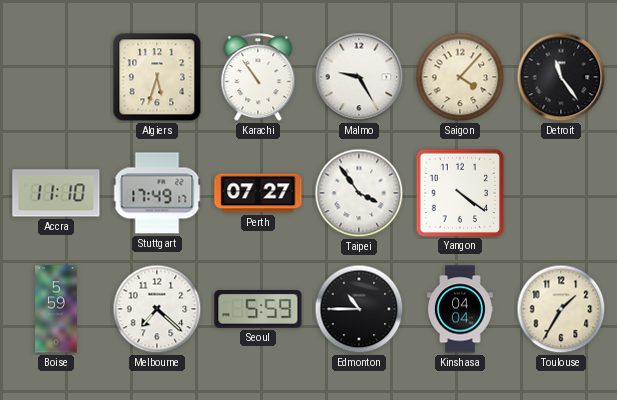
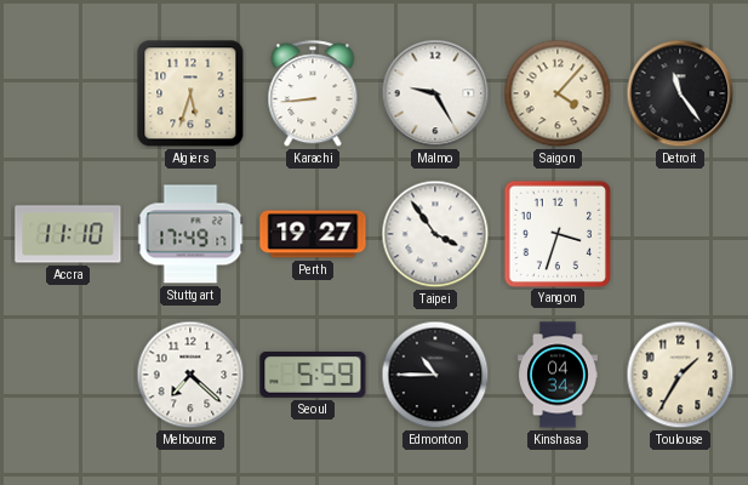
Karachi: 10:54 -> 8:44
Perth: 07:27 -> 19:27
Yangon: 4:21 -> 3:33
Boise: 5:59 -> none
Kinshasa: 04:04 -> 04:34
